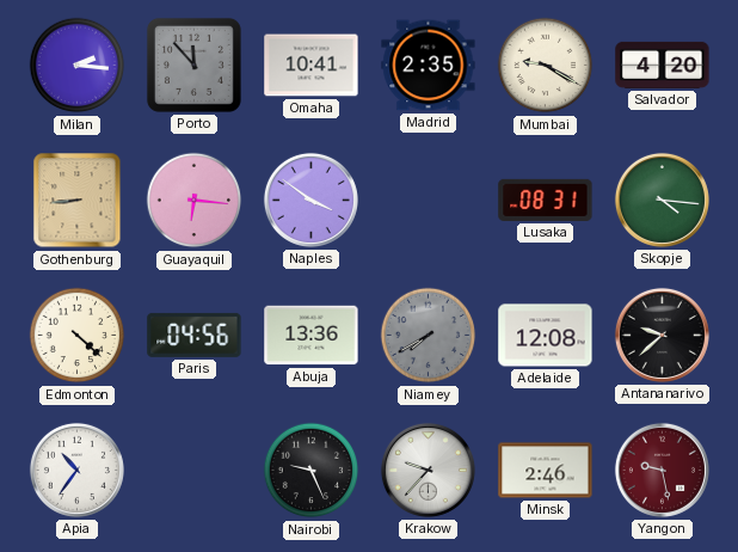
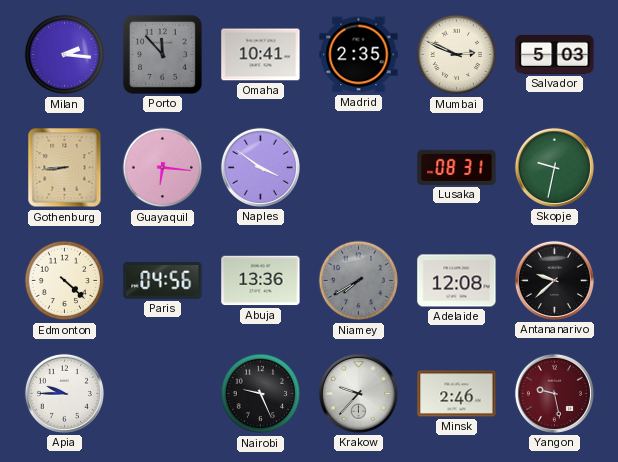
Mumbai: 9:20 -> 2:49
Salvador: 4:20 -> 5:03
Skopje: 4:16 -> 9:32
Apia: 10:36 -> 9:45
